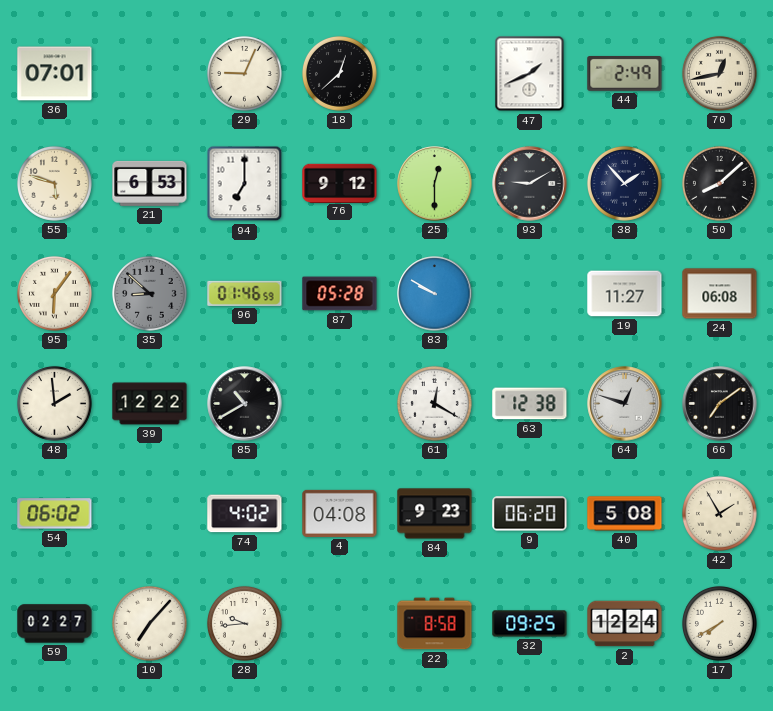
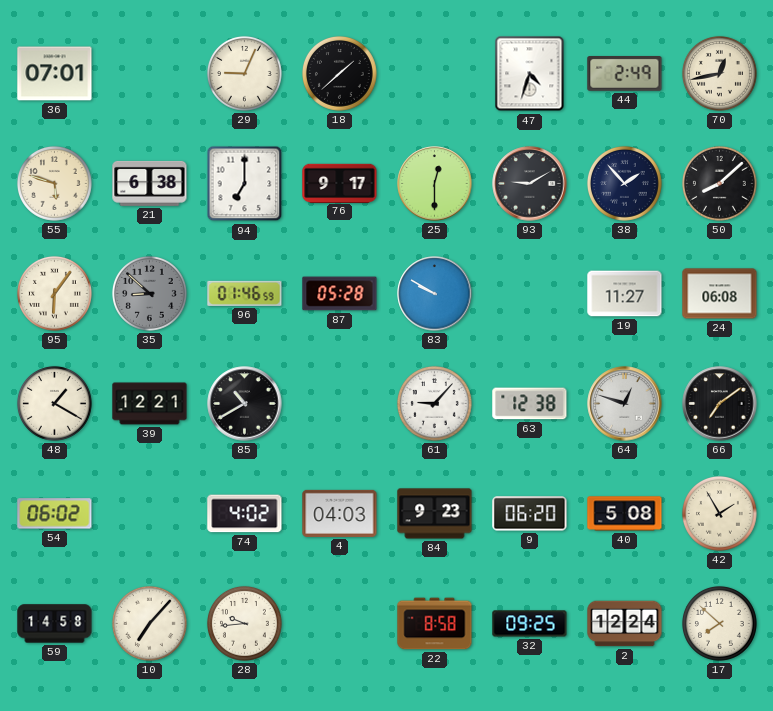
18: 12:38 -> 1:38
47: 1:41 -> 4:33
21: 6:53 -> 6:38
76: 9:12 -> 9:17
48: 1:59 -> 1:20
39: 12:22 -> 12:21
61: 12:20 -> 9:07
4: 04:08 -> 04:03
59: 02:27 -> 14:58
17: 7:40 -> 7:52
